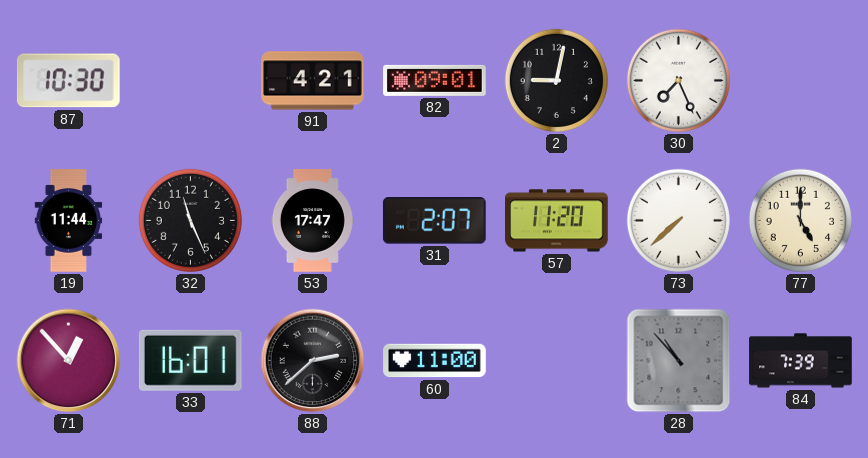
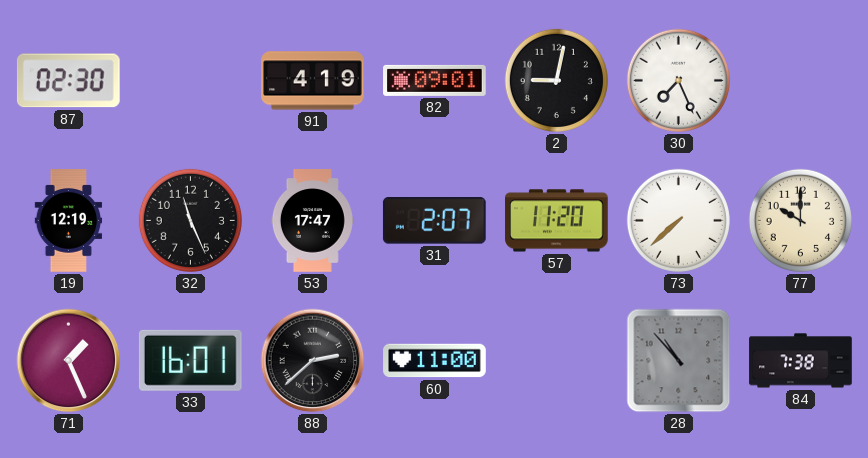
87: 10:30 -> 02:30
91: 4:21 -> 4:19
19: 11:44 -> 12:19
77: 5:00 -> 10:00
71: 12:53 -> 1:26
84: 7:39 -> 7:38
